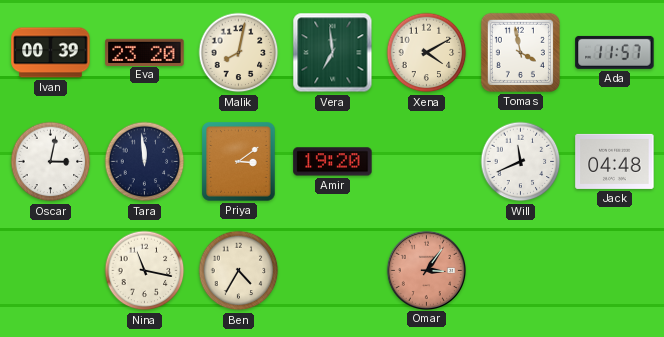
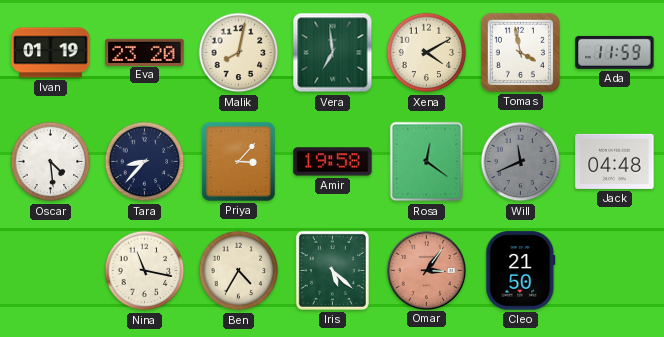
Ivan: 00:39 -> 01:19
Ada: 11:57 -> 11:59
Oscar: 3:02 -> 4:29
Tara: 11:59 -> 8:37
Priya: 3:09 -> 3:07
Amir: 19:20 -> 19:58
Rosa: none -> 12:21
Will dial: white -> grey
Iris: none -> 5:22
Cleo: none -> 21:50
